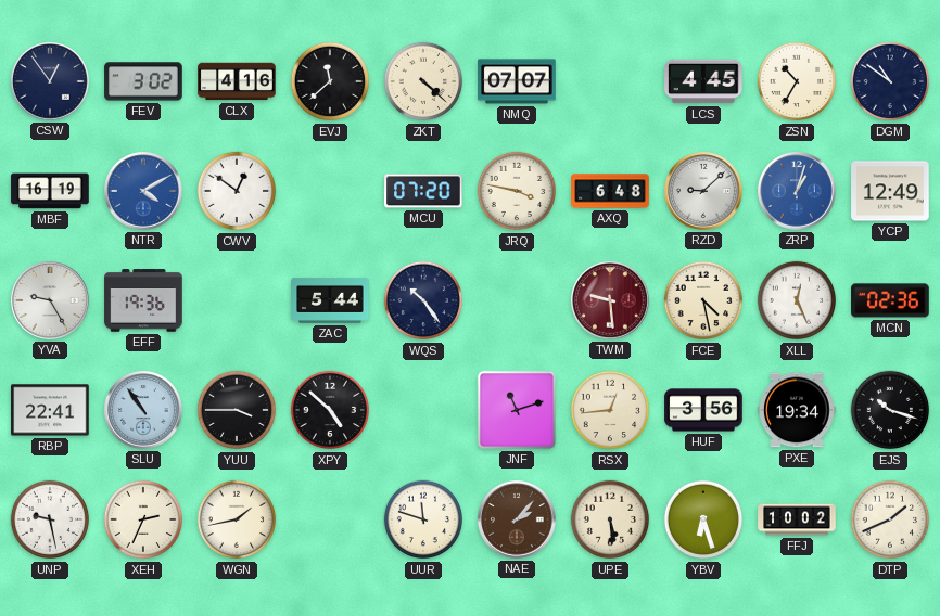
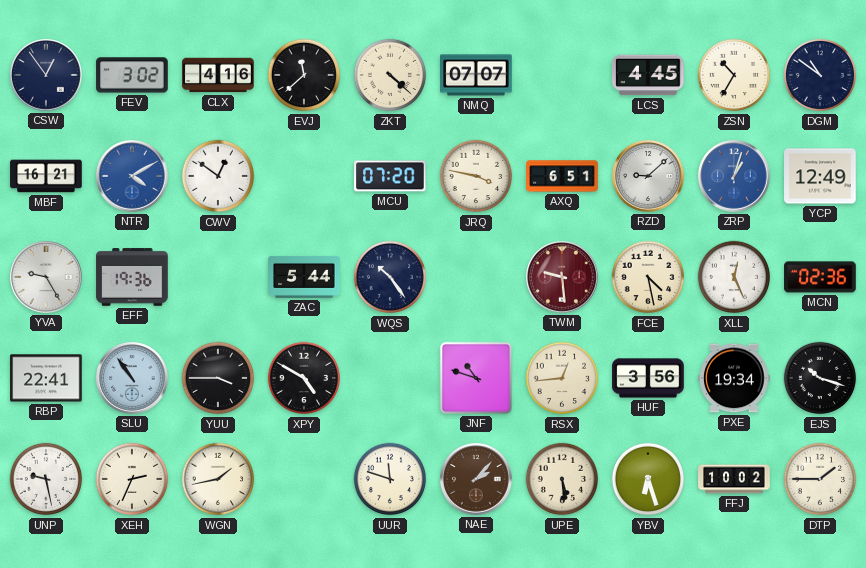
MBF: 16:19 -> 16:21
AXQ: 6:48 -> 6:51
XPY: 4:52 -> 4:50
JNF: 11:12 -> 10:48
DTP: 1:41 -> 1:45
